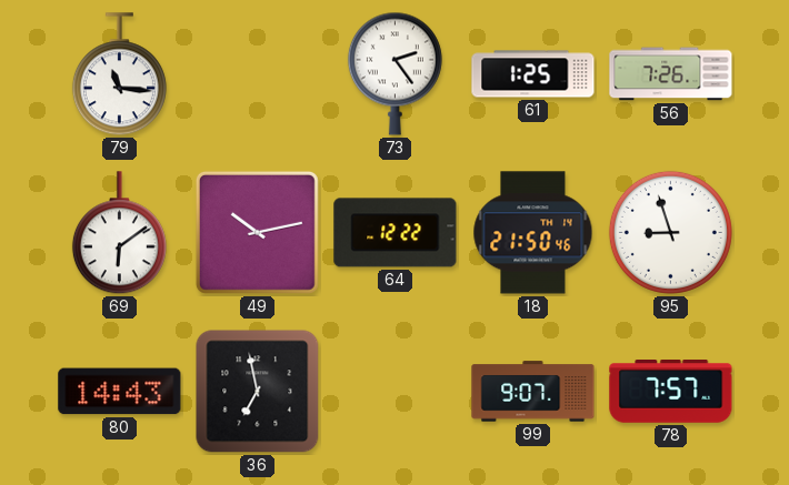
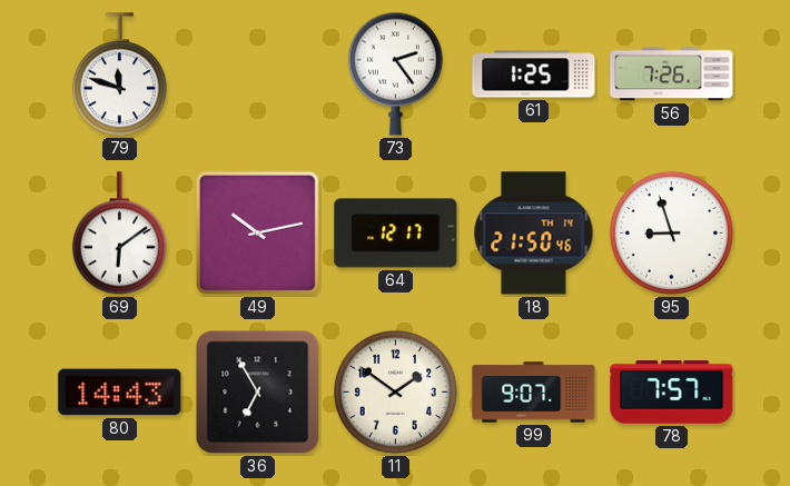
79: 11:16 -> 11:48
64: 12:22 -> 12:17
36: 6:58 -> 6:55
11: none -> 1:51
